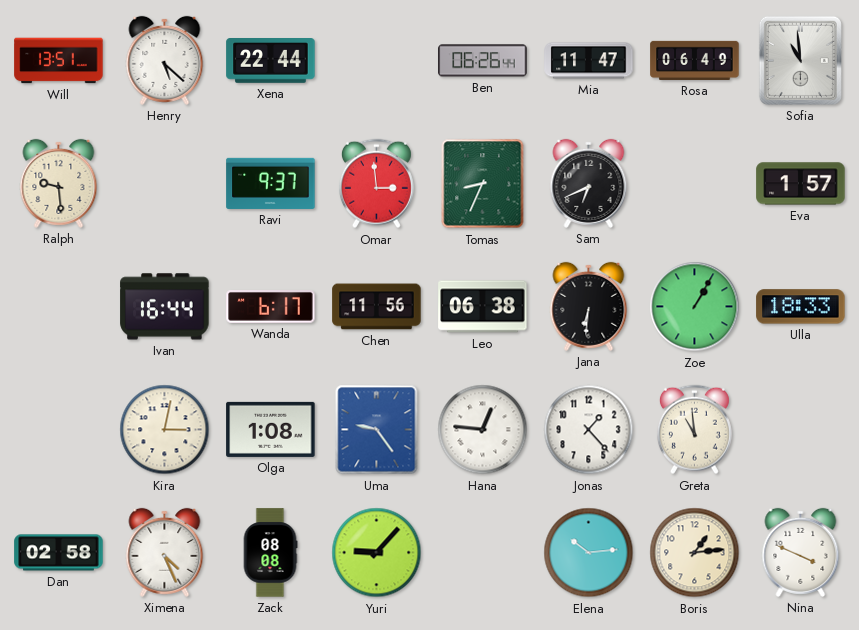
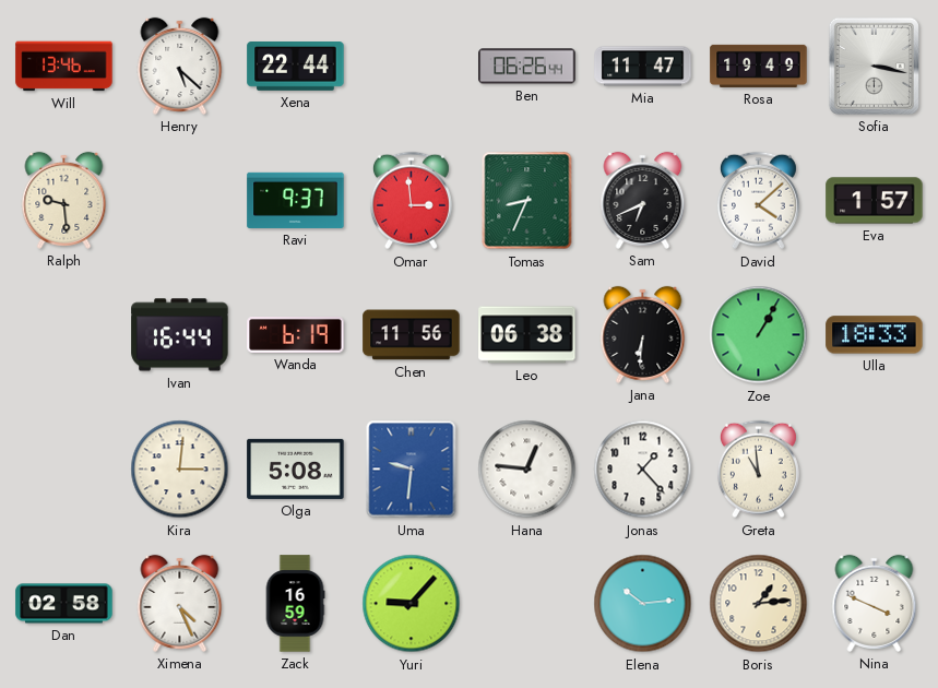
Will: 13:51 -> 13:46
Rosa: 06:49 -> 19:49
Sofia: 10:59 -> 3:17
David: none -> 4:08
Wanda: 6:17 -> 6:19
Kira: 3:02 -> 3:01
Olga: 1:08 -> 5:08
Uma: 9:24 -> 9:31
Zack: 08:08 -> 16:59
